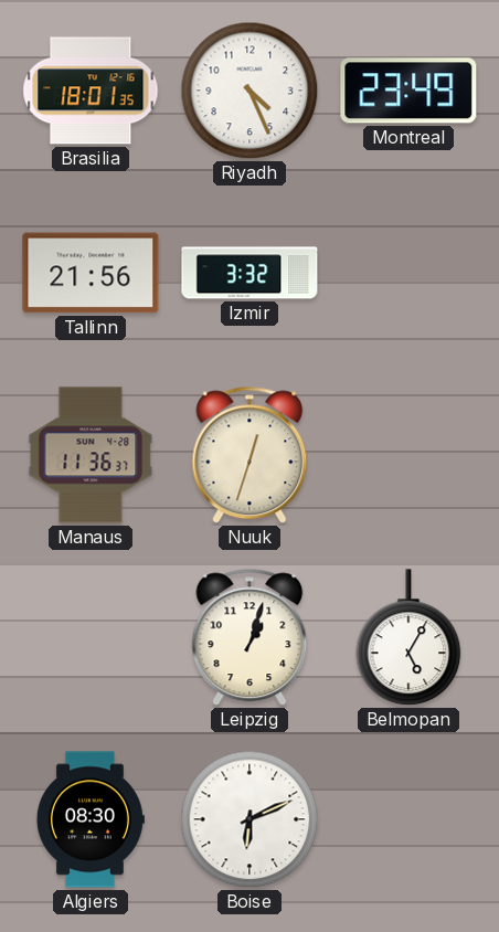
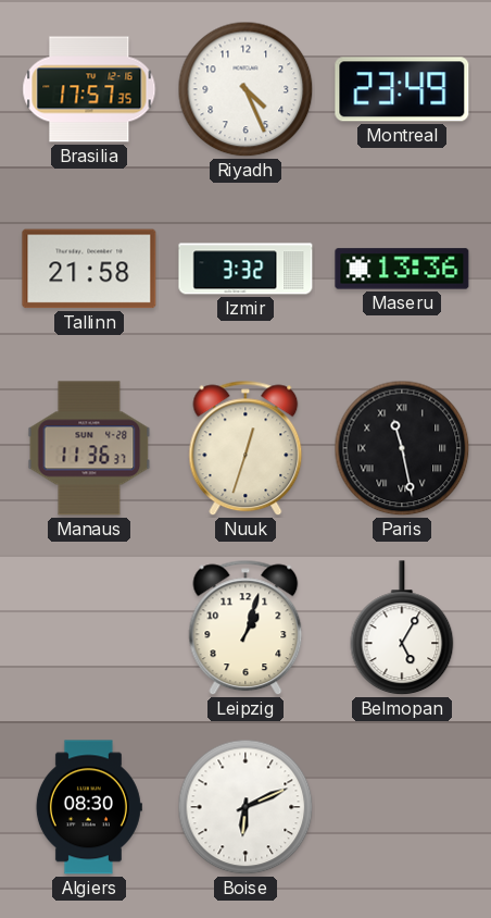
Brasilia: 18:01 -> 17:57
Tallinn: 21:56 -> 21:58
Maseru: none -> 13:36
Paris: none -> 11:28
